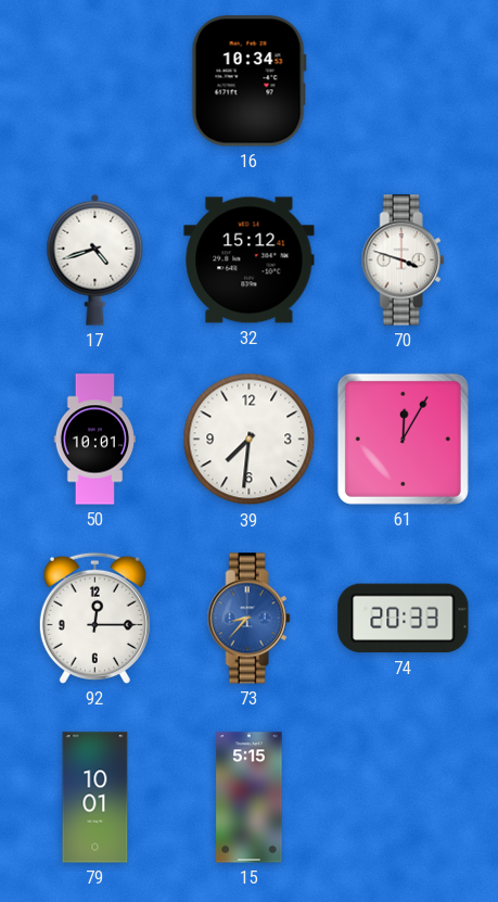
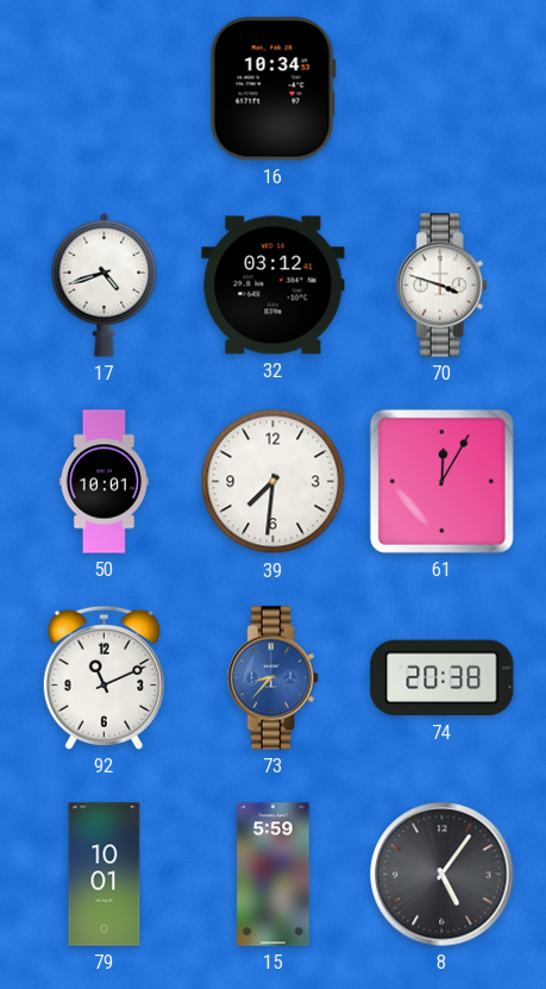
32: 15:12 -> 03:12
92: 12:15 -> 11:11
74: 20:33 -> 20:38
15: 5:15 -> 5:59
8: none -> 5:06
